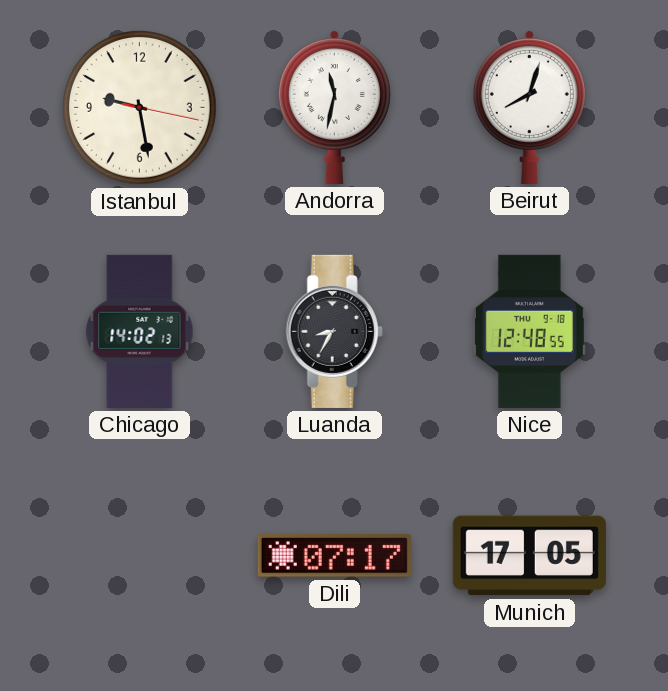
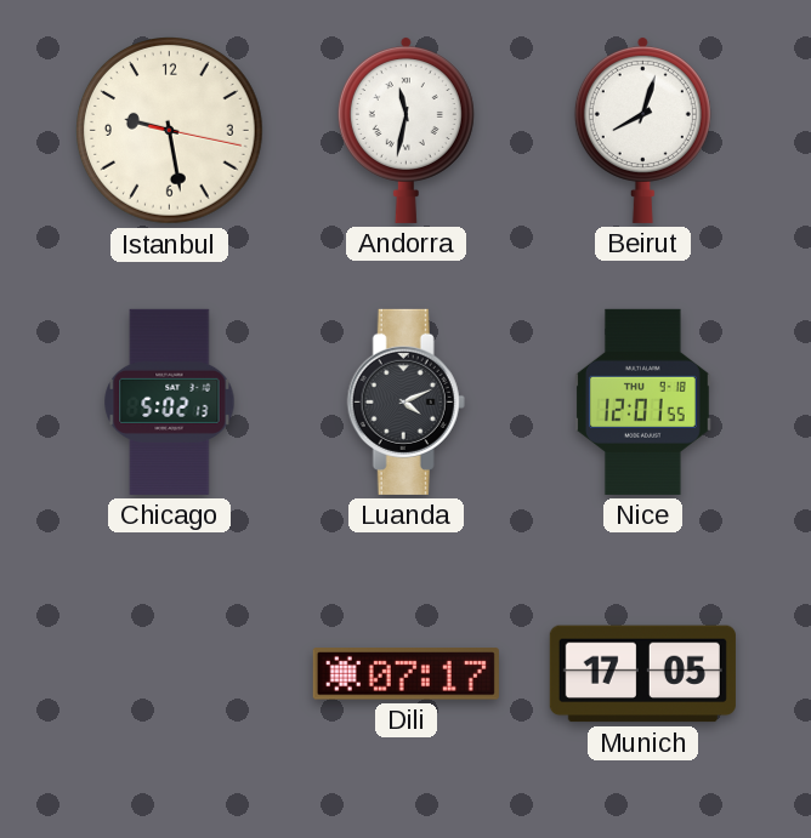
Chicago: 14:02 -> 5:02
Luanda: 8:35 -> 4:11
Nice: 12:48 -> 12:01
